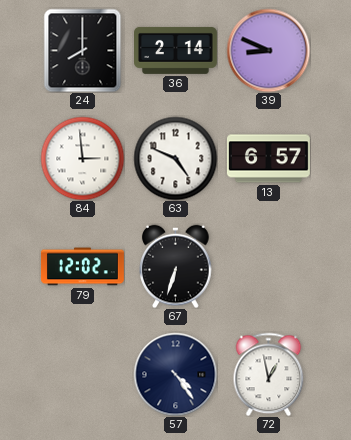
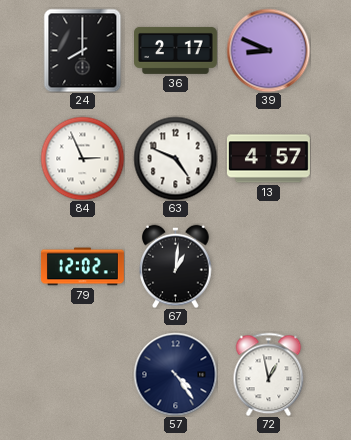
36: 2:14 -> 2:17
84: 2:59 -> 2:56
13: 6:57 -> 4:57
67: 6:33 -> 1:01
